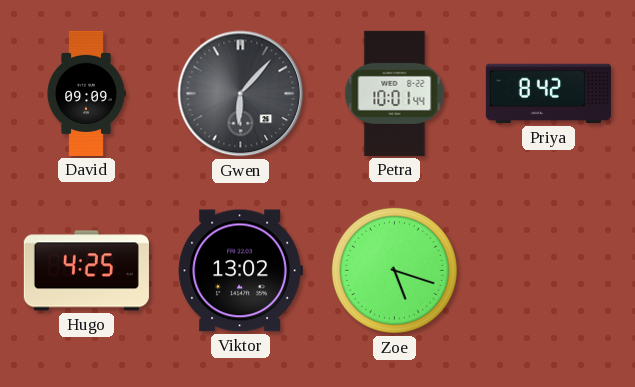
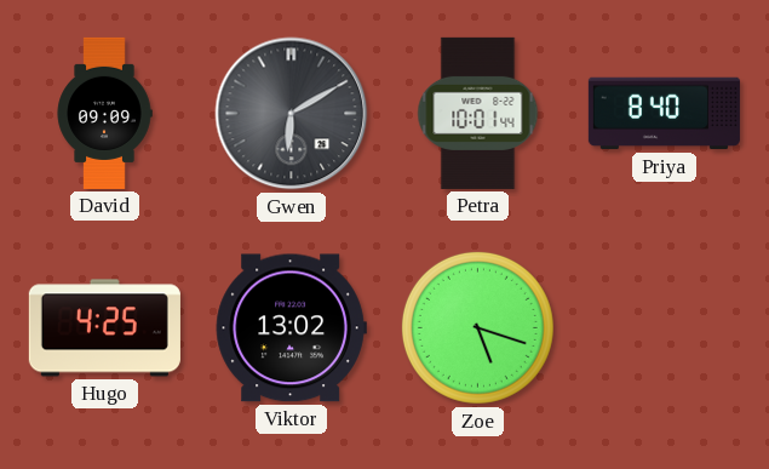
Gwen: 6:07 -> 6:10
Priya: 8:42 -> 8:40
